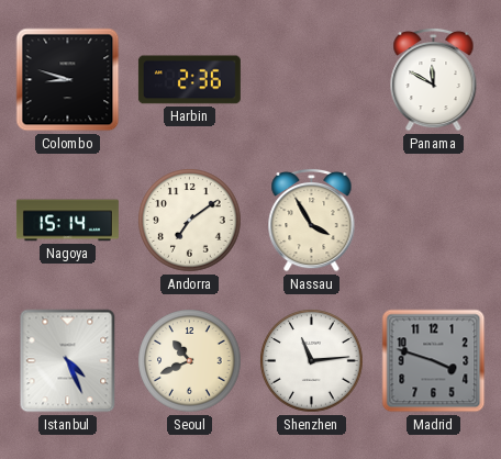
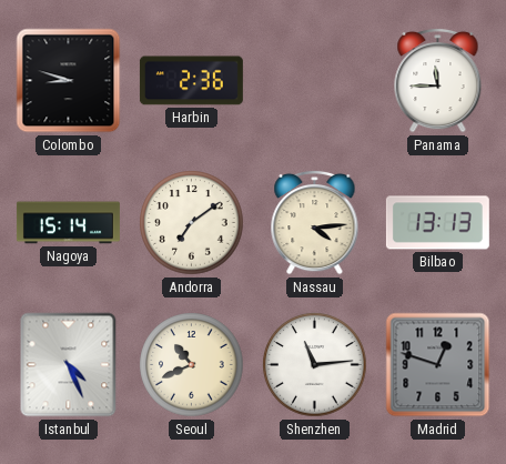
Panama: 11:50 -> 11:45
Nassau: 3:55 -> 4:14
Bilbao: none -> 13:13
Madrid: 3:48 -> 12:48
